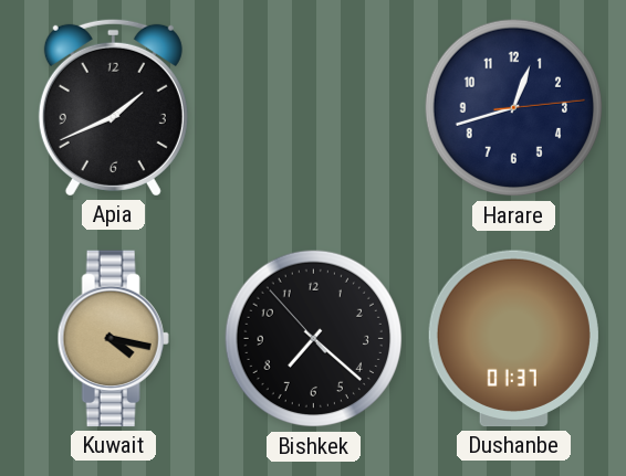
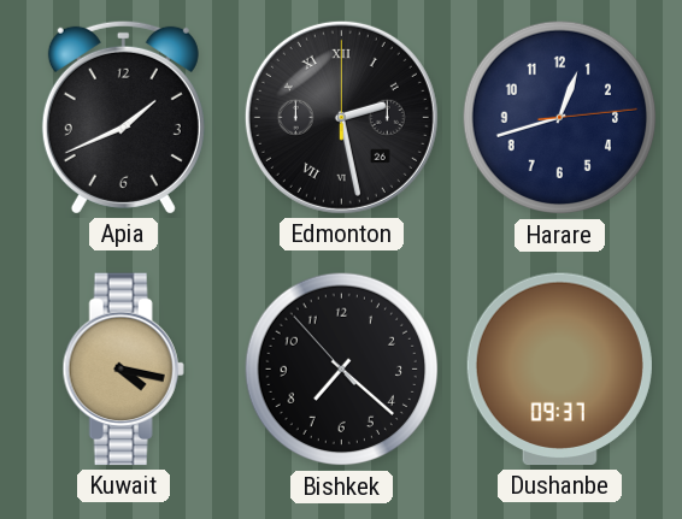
Edmonton: none -> 2:28
Dushanbe: 01:37 -> 09:37
